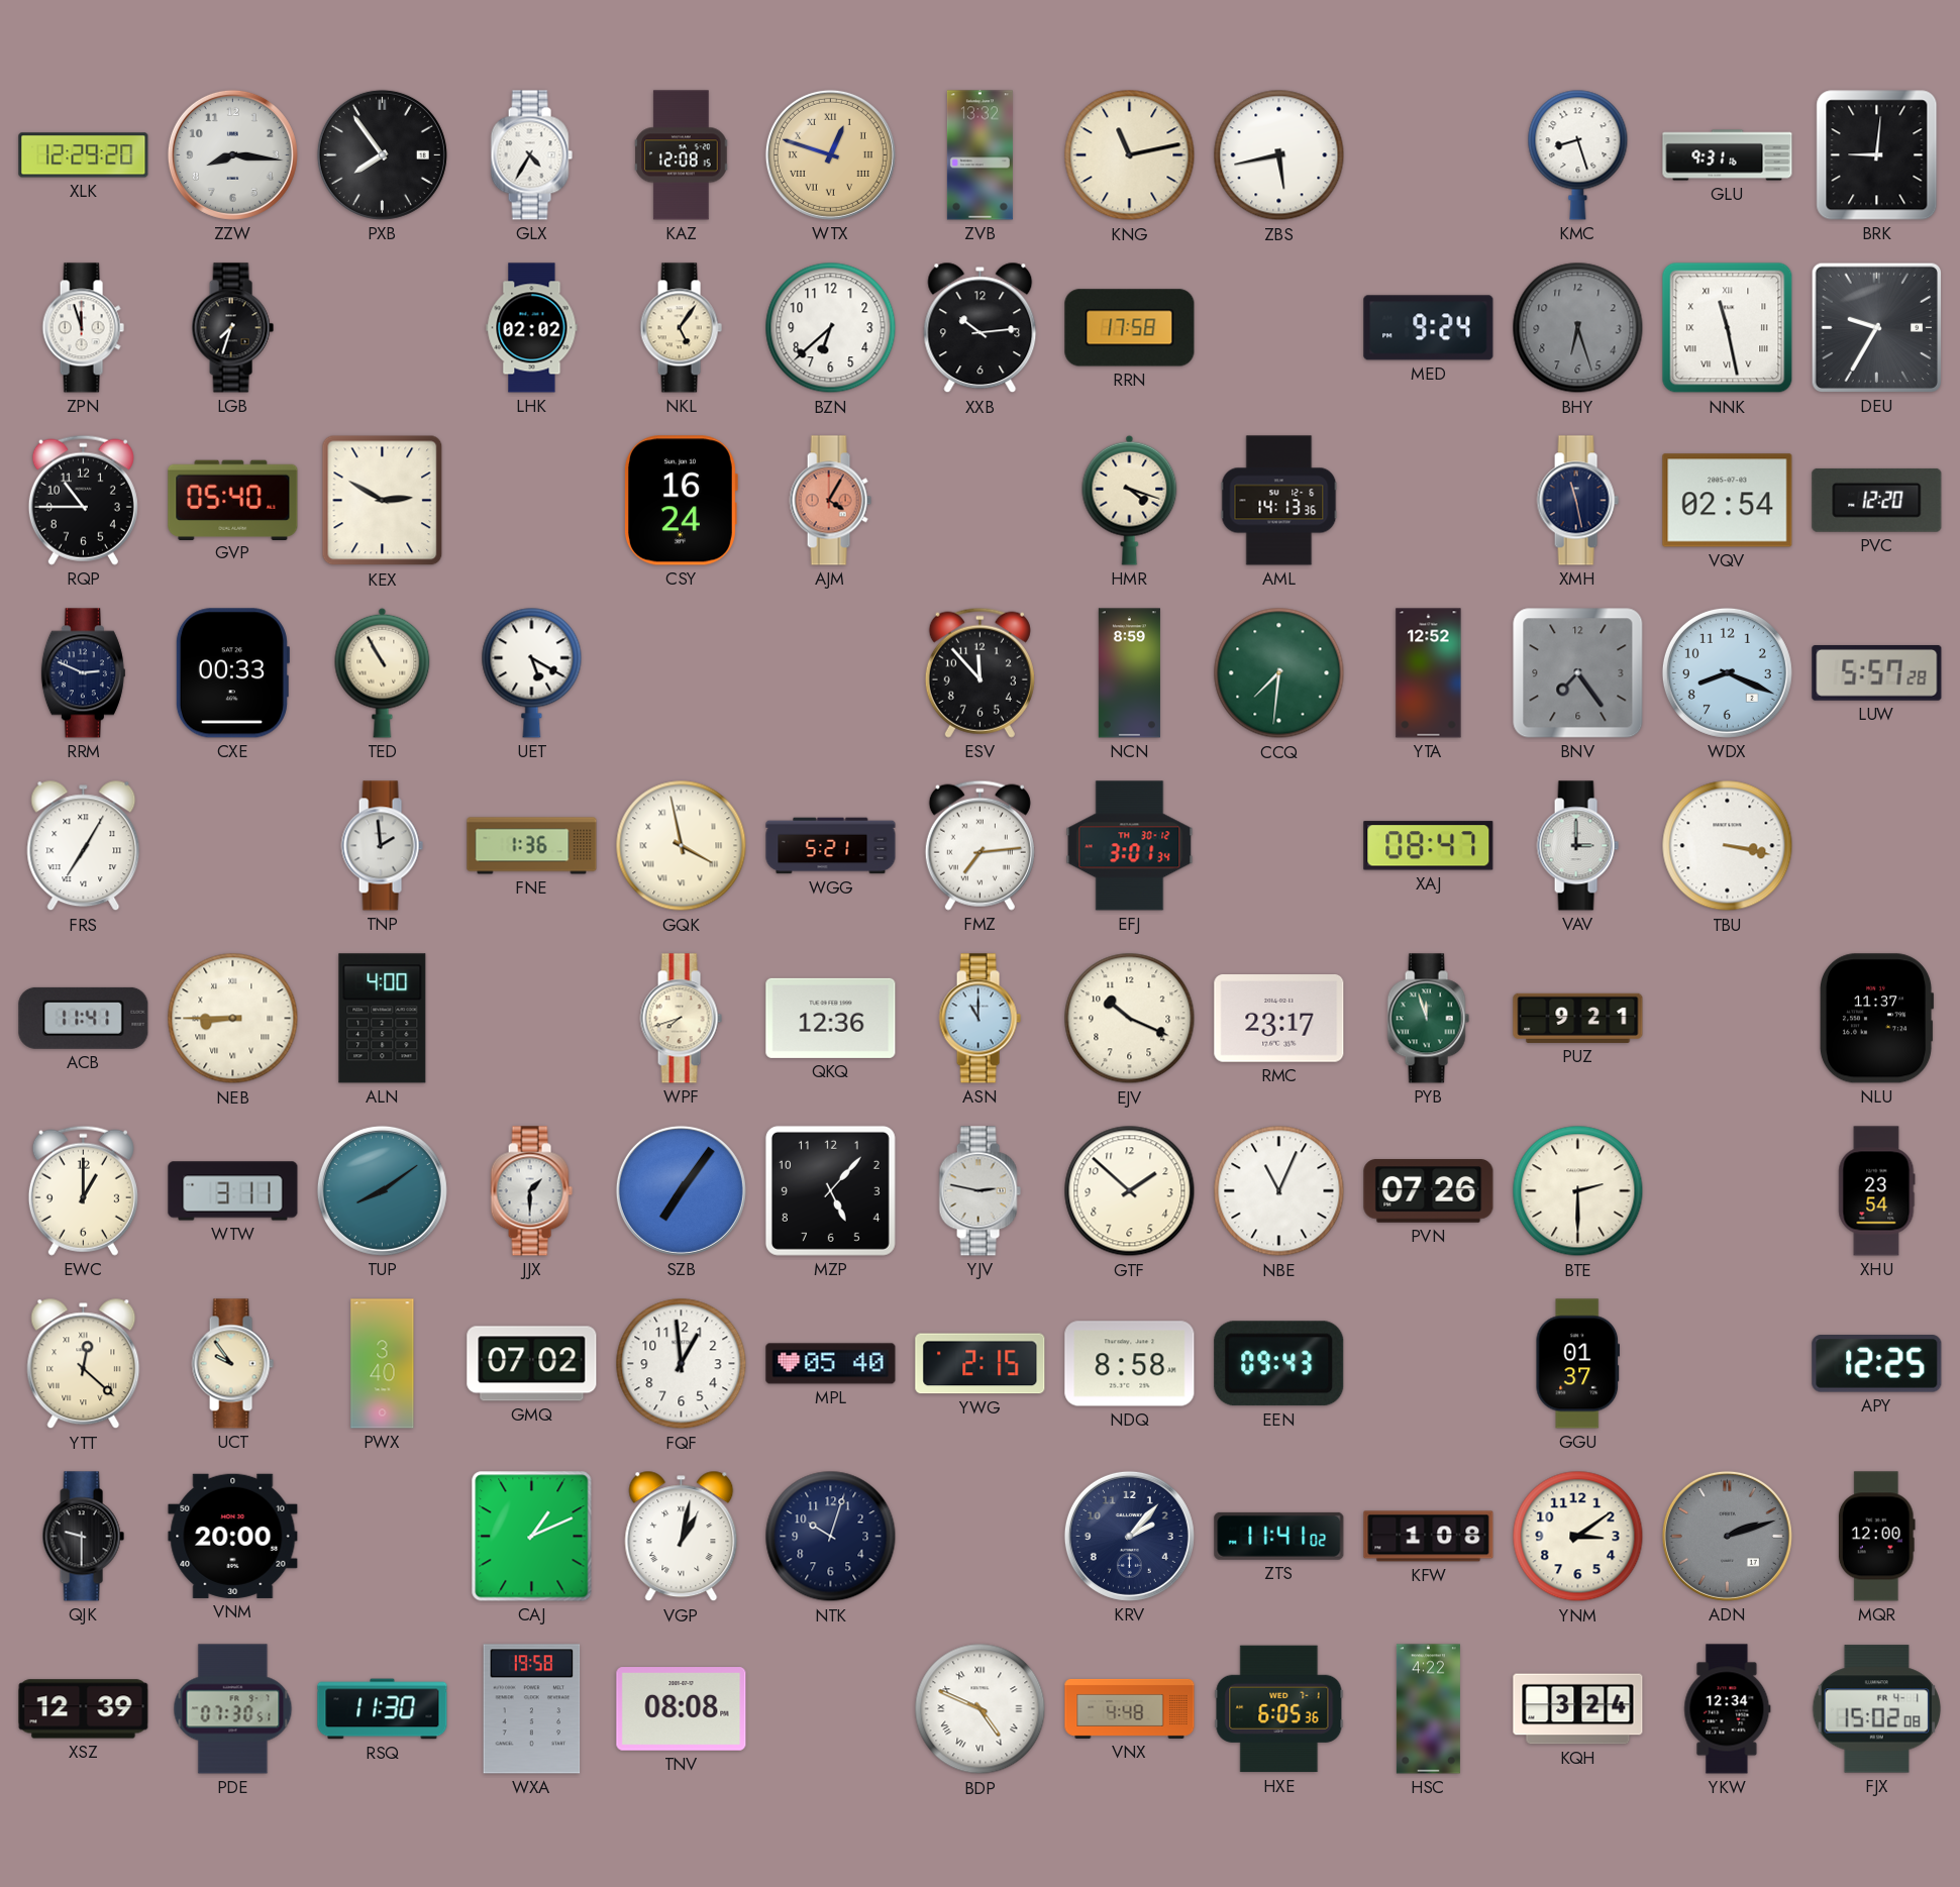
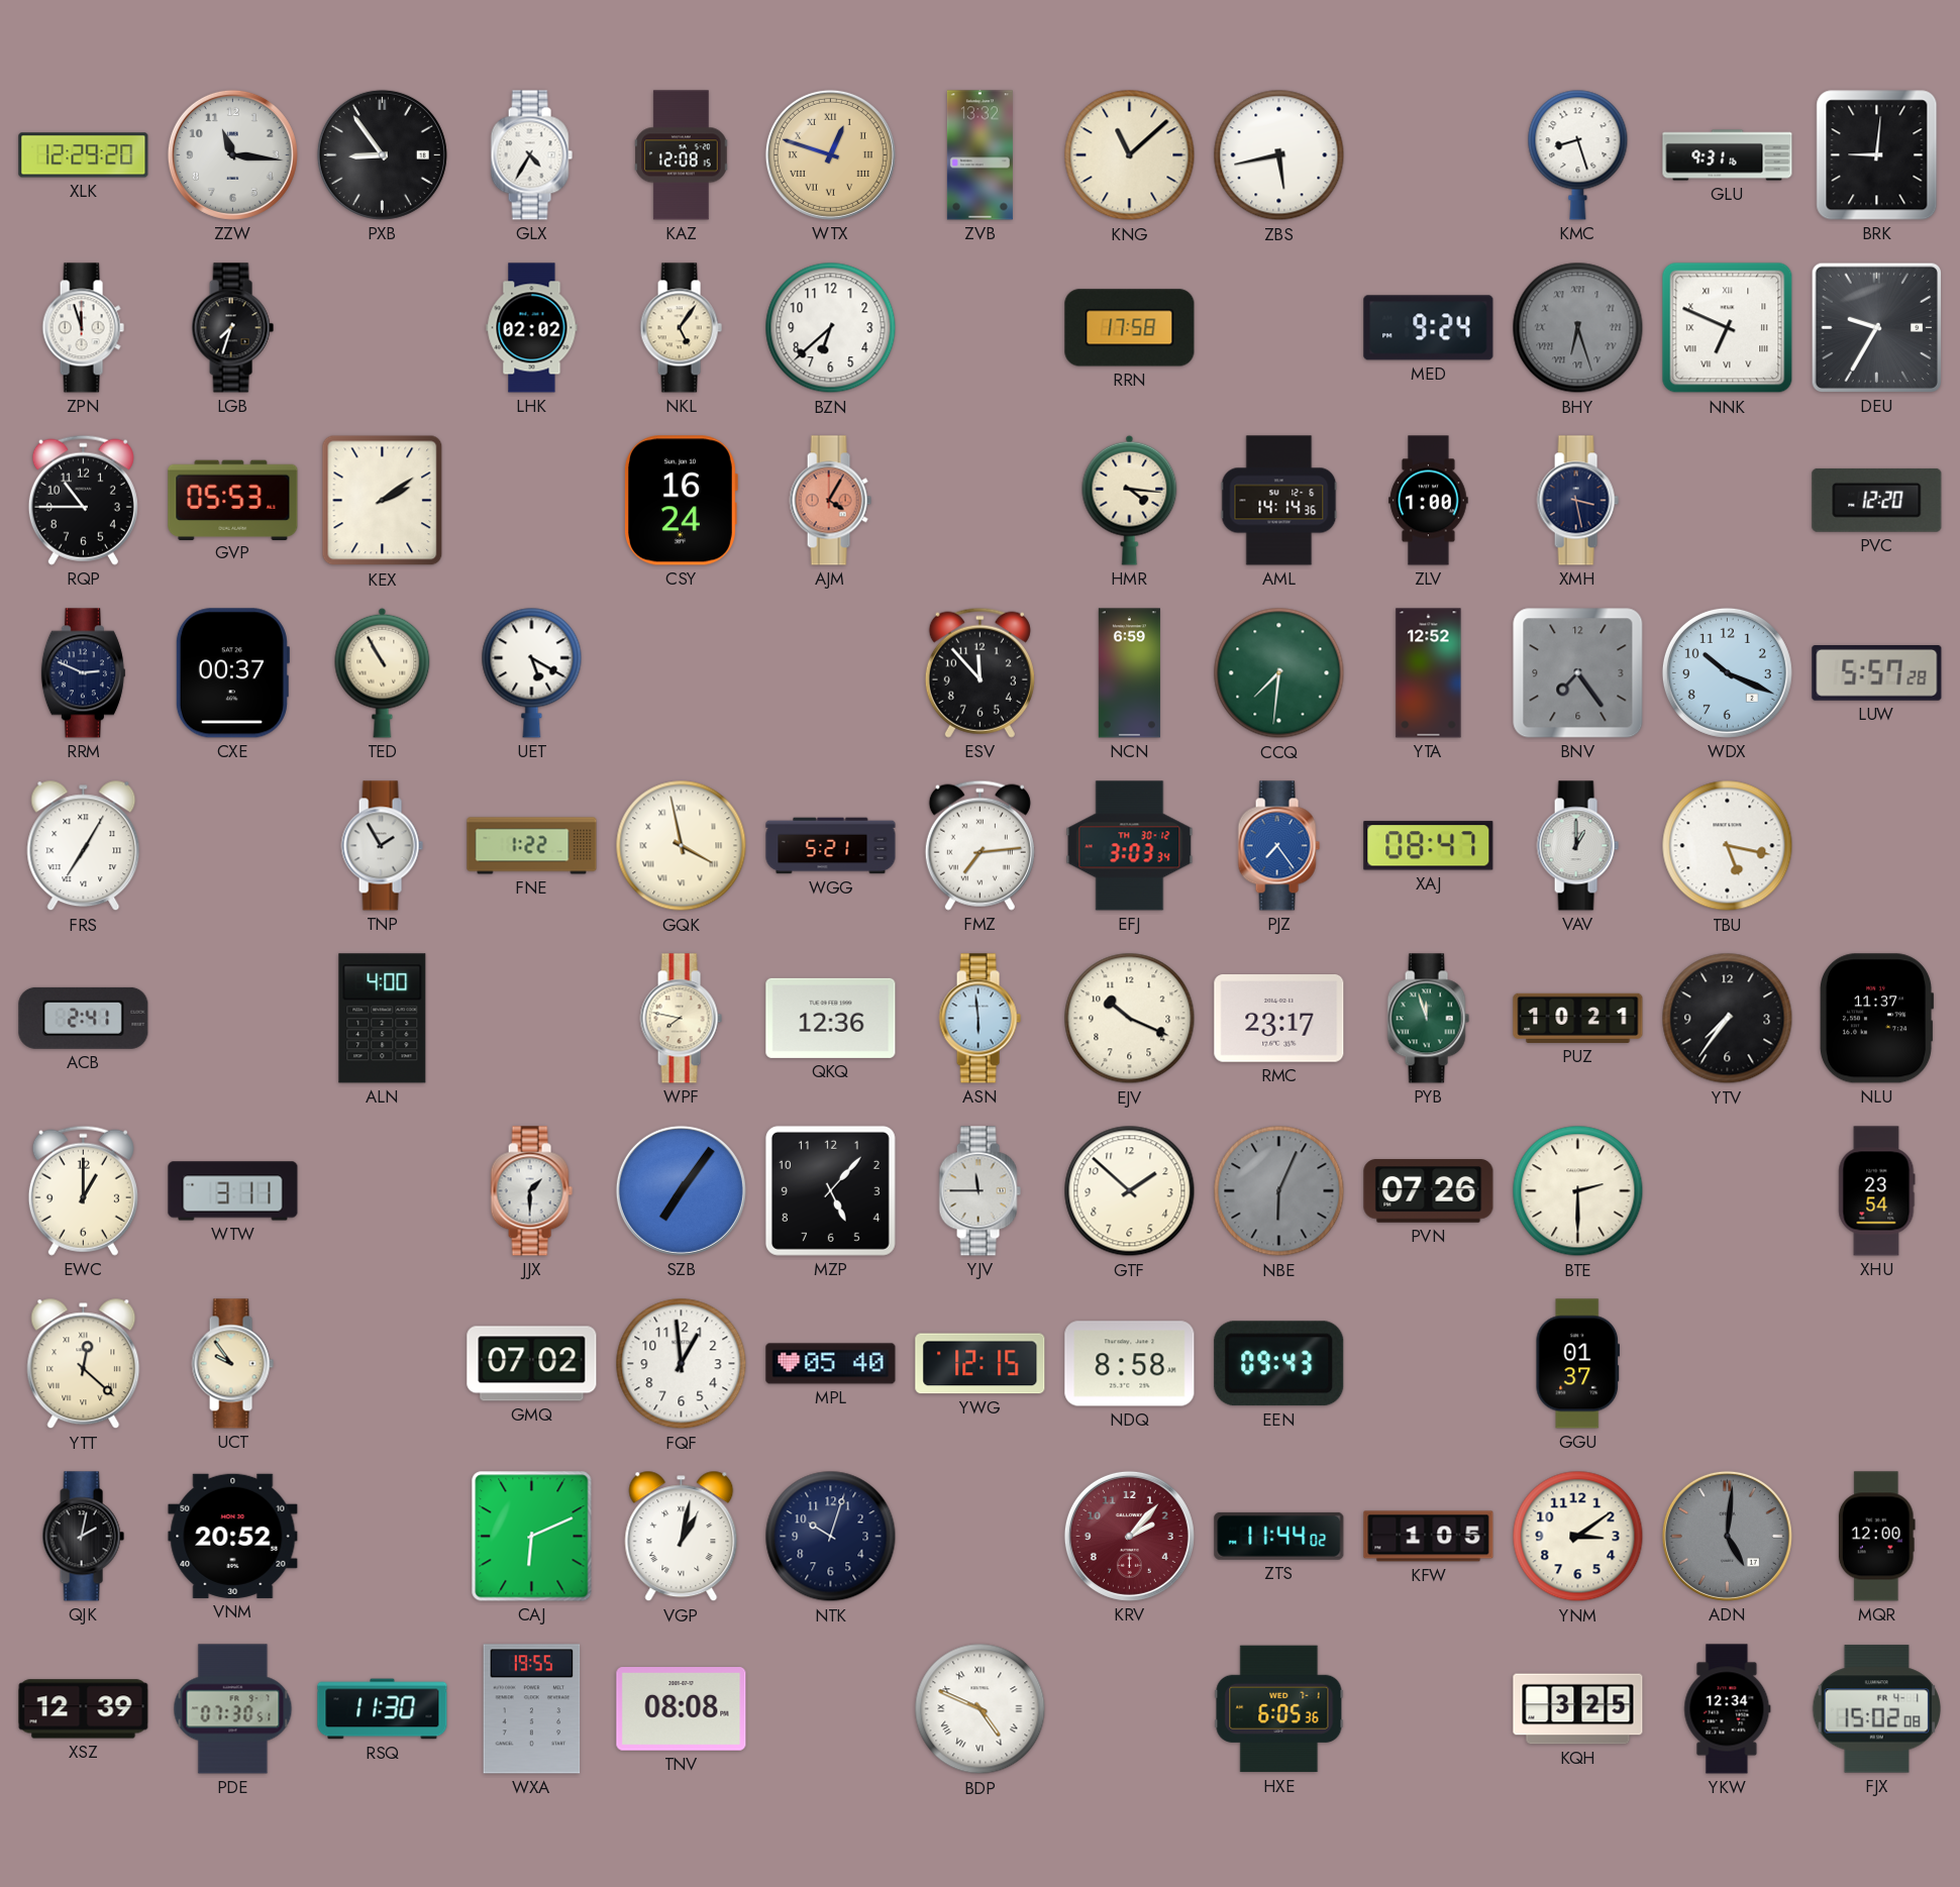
ZZW: 8:16 -> 11:16
PXB: 7:54 -> 8:54
KNG: 11:13 -> 11:08
XXB: 10:14 -> none
BHY numerals: Arabic -> Roman
NNK: 11:28 -> 6:49
GVP: 05:40 -> 05:53
KEX: 2:50 -> 2:09
HMR: 4:18 -> 4:16
AML: 14:13 -> 14:14
ZLV: none -> 1:00
XMH: 11:28 -> 3:28
VQV: 02:54 -> none
CXE: 00:33 -> 00:37
NCN: 8:59 -> 6:59
WDX: 8:19 -> 10:19
TNP: 1:59 -> 1:55
FNE: 1:36 -> 1:22
EFJ: 3:01 -> 3:03
PJZ: none -> 7:24
VAV: 3:00 -> 1:00
TBU: 3:17 -> 5:17
ACB: 11:41 -> 2:41
NEB: 8:45 -> none
WPF: 7:42 -> 7:47
ASN: 11:00 -> 5:59
PUZ: 9:21 -> 10:21
YTV: none -> 7:36
TUP: 8:09 -> none
YJV: 2:47 -> 11:45
NBE: 11:04 -> 6:04
NBE dial: white -> grey
PWX: 3:40 -> none
YWG: 2:15 -> 12:15
APY: 12:25 -> none
QJK: 9:30 -> 2:02
VNM: 20:00 -> 20:52
CAJ: 1:11 -> 6:11
KRV dial: navy -> burgundy
ZTS: 11:41 -> 11:44
KFW: 1:08 -> 1:05
ADN: 2:12 -> 5:01
WXA: 19:58 -> 19:55
VNX: 4:48 -> none
HSC: 4:22 -> none
KQH: 3:24 -> 3:25
